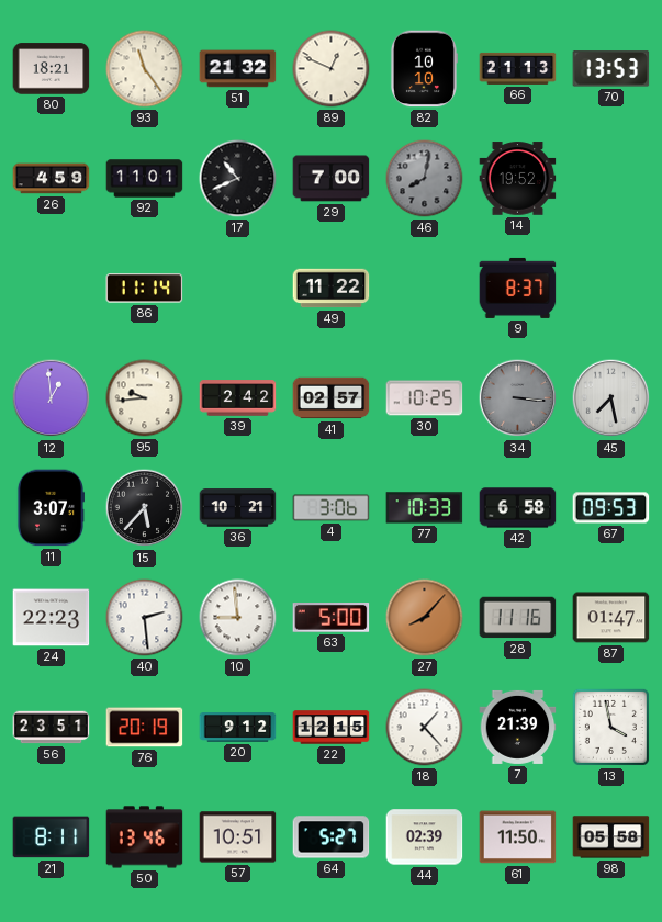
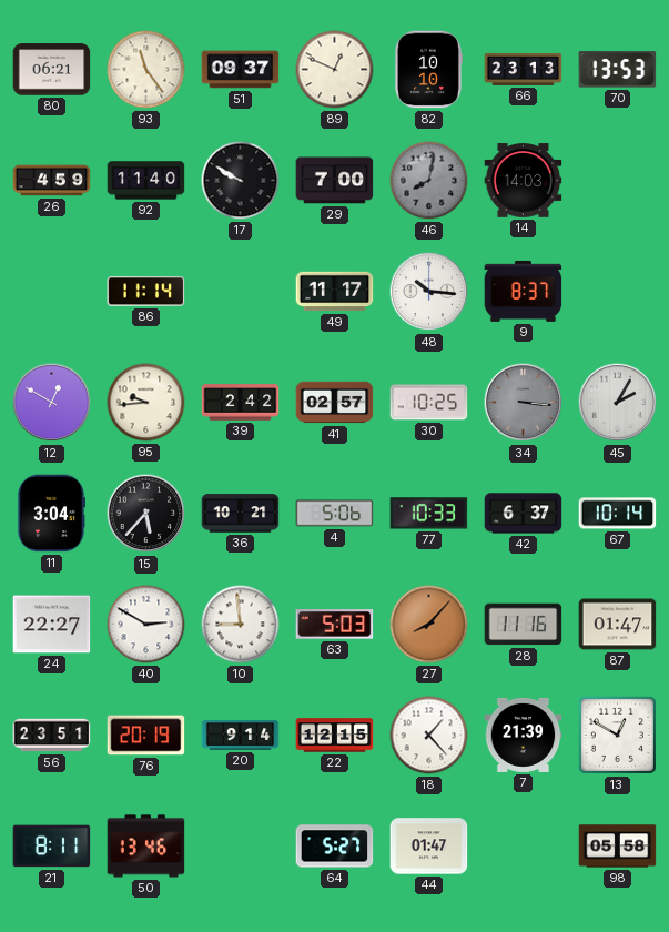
80: 18:21 -> 06:21
51: 21:32 -> 09:37
66: 21:13 -> 23:13
92: 11:01 -> 11:40
17: 10:41 -> 9:50
14: 19:52 -> 14:03
49: 11:22 -> 11:17
48: none -> 10:16
12: 12:59 -> 12:50
45: 7:28 -> 2:05
11: 3:07 -> 3:04
4: 3:06 -> 5:06
42: 6:58 -> 6:37
67: 09:53 -> 10:14
24: 22:23 -> 22:27
40: 2:29 -> 2:50
63: 5:00 -> 5:03
20: 9:12 -> 9:14
13: 3:58 -> 12:50
57: 10:51 -> none
44: 02:39 -> 01:47
61: 11:50 -> none
